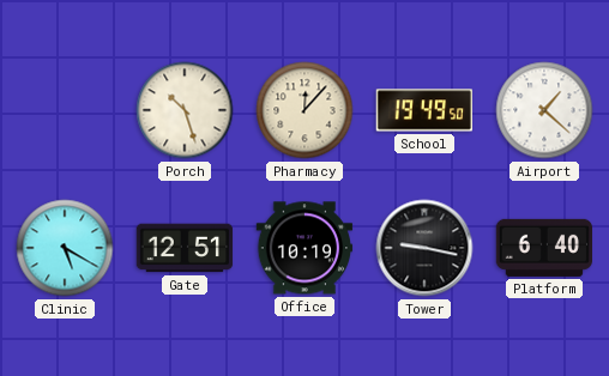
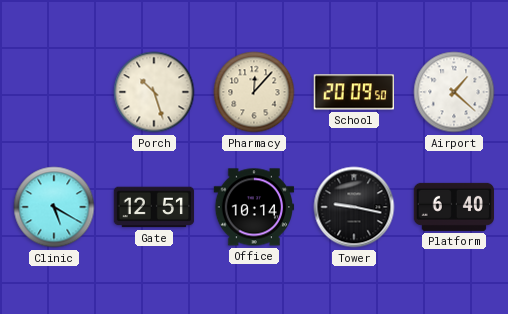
School: 19:49 -> 20:09
Office: 10:19 -> 10:14
